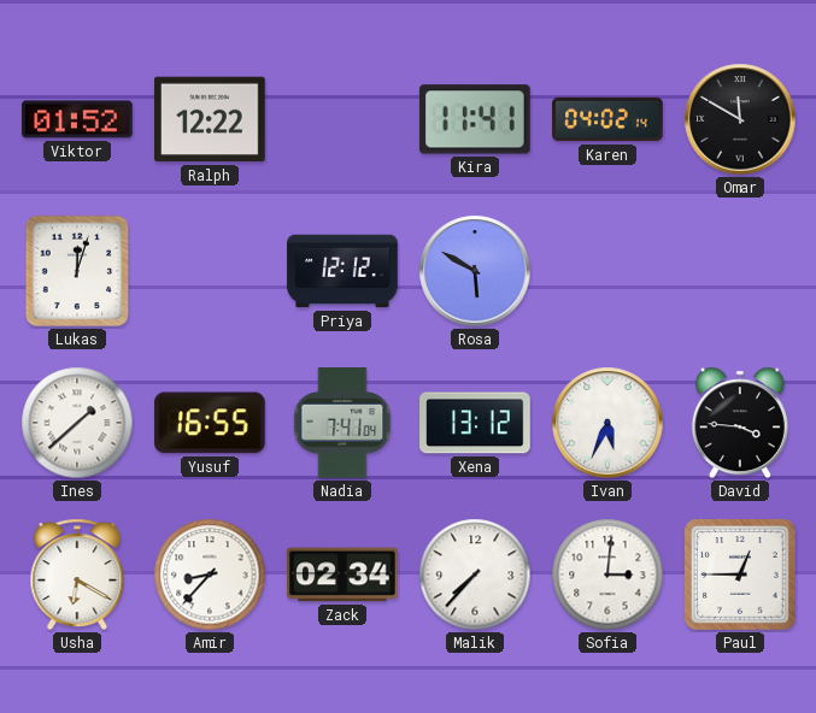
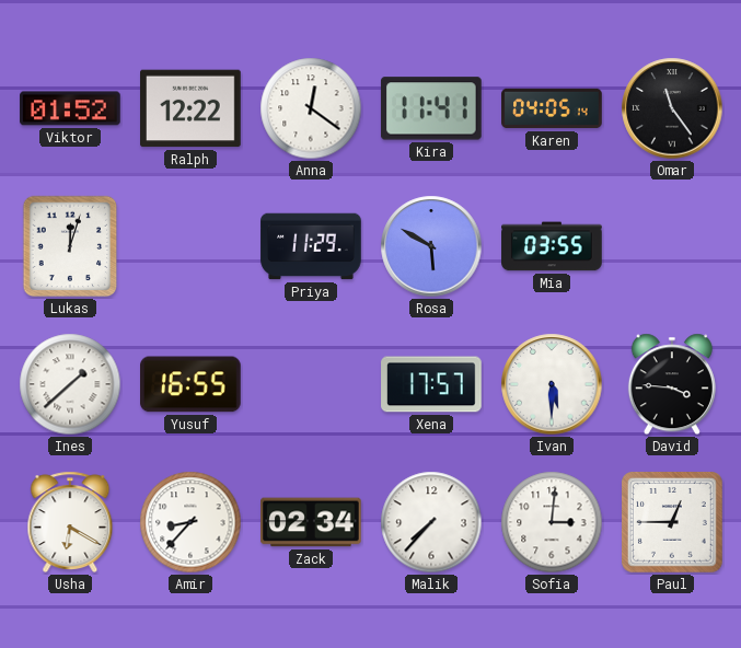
Anna: none -> 12:21
Karen: 04:02 -> 04:05
Omar: 11:50 -> 11:24
Priya: 12:12 -> 11:29
Mia: none -> 03:55
Nadia: 7:41 -> none
Xena: 13:12 -> 17:57
Ivan: 5:34 -> 5:30
